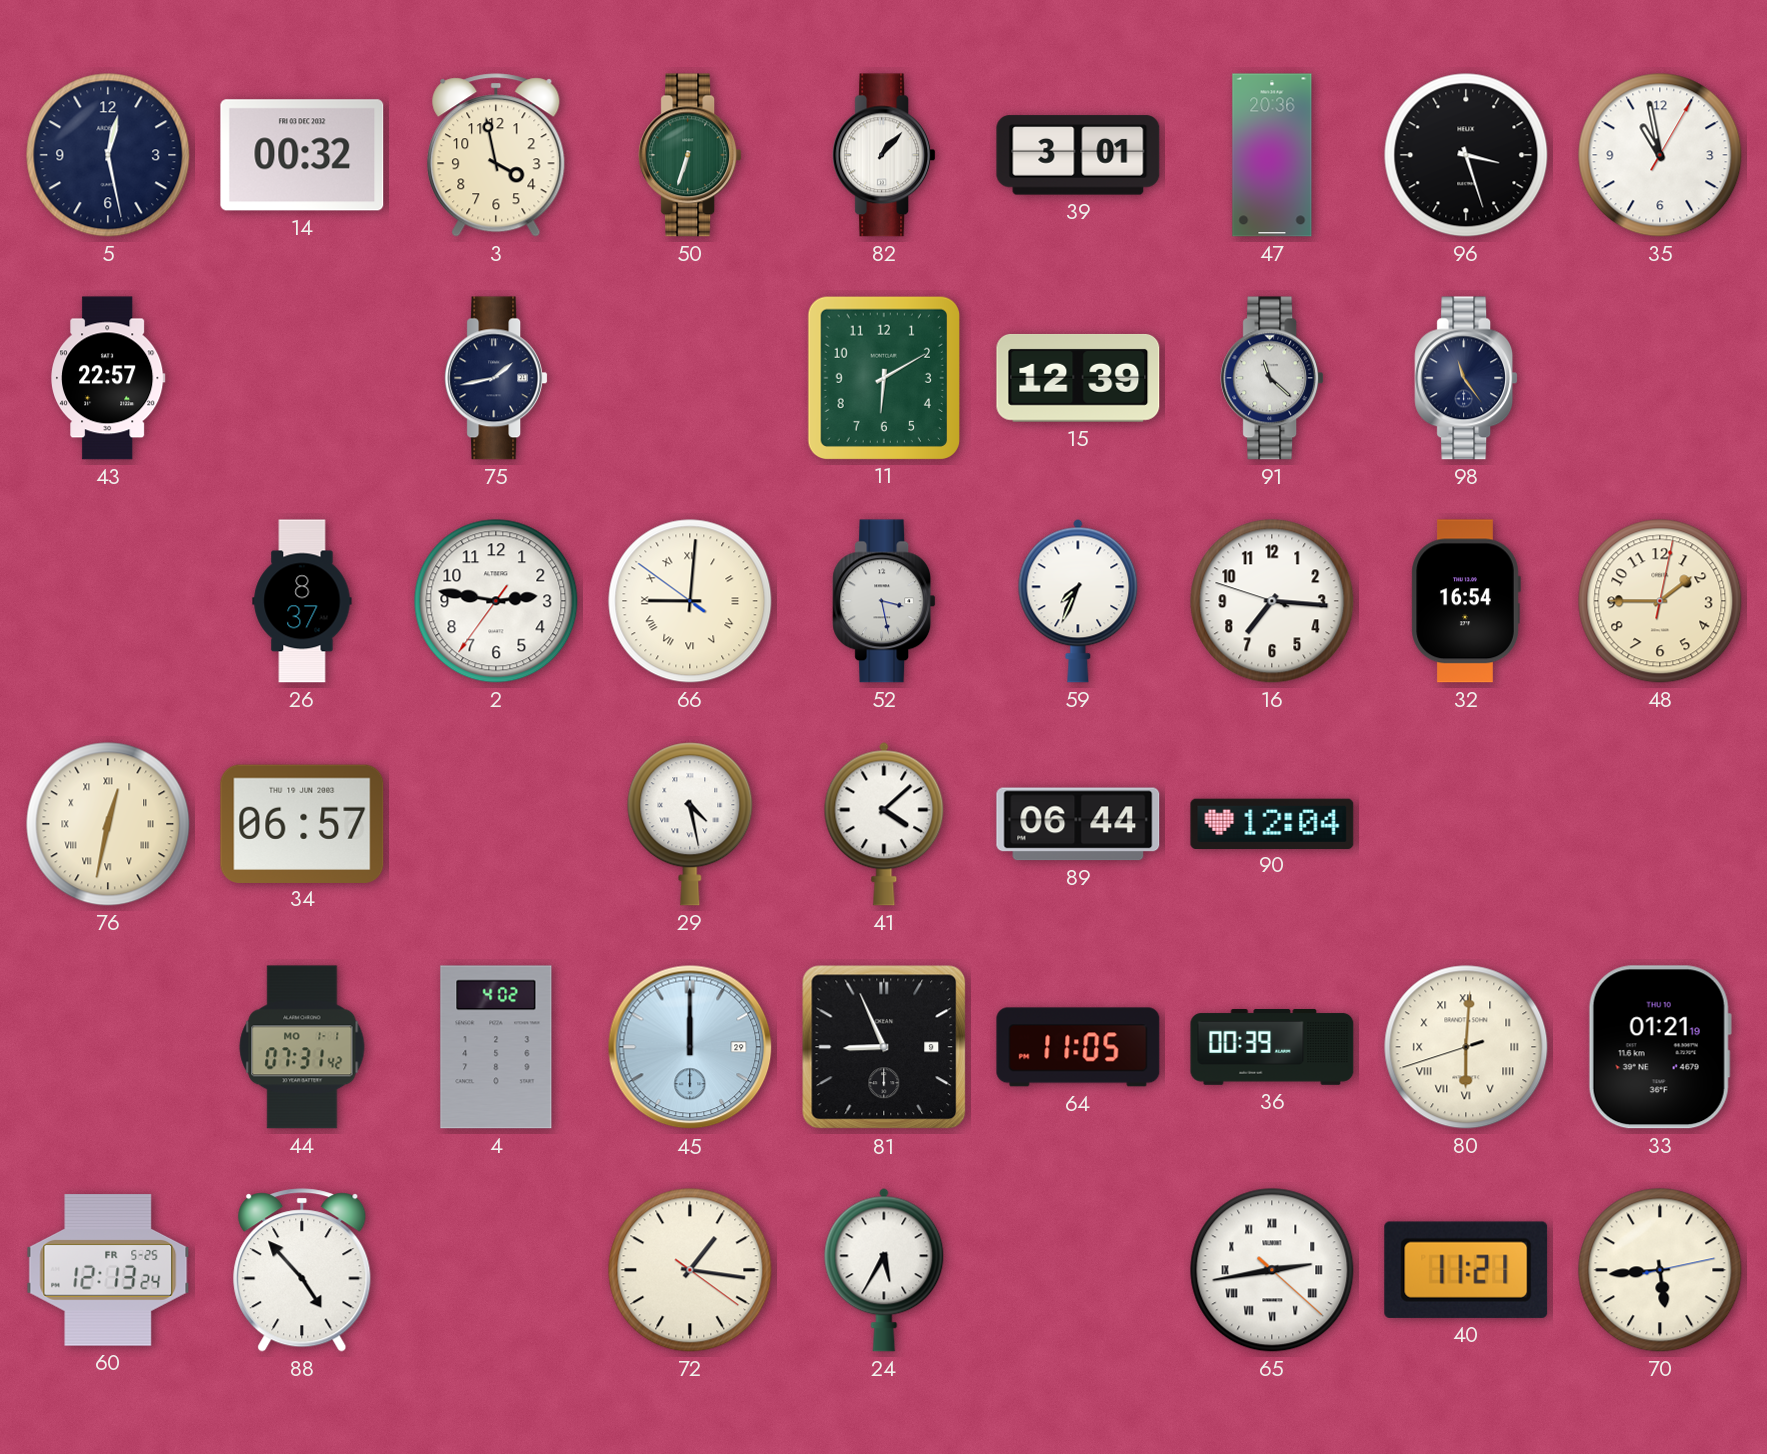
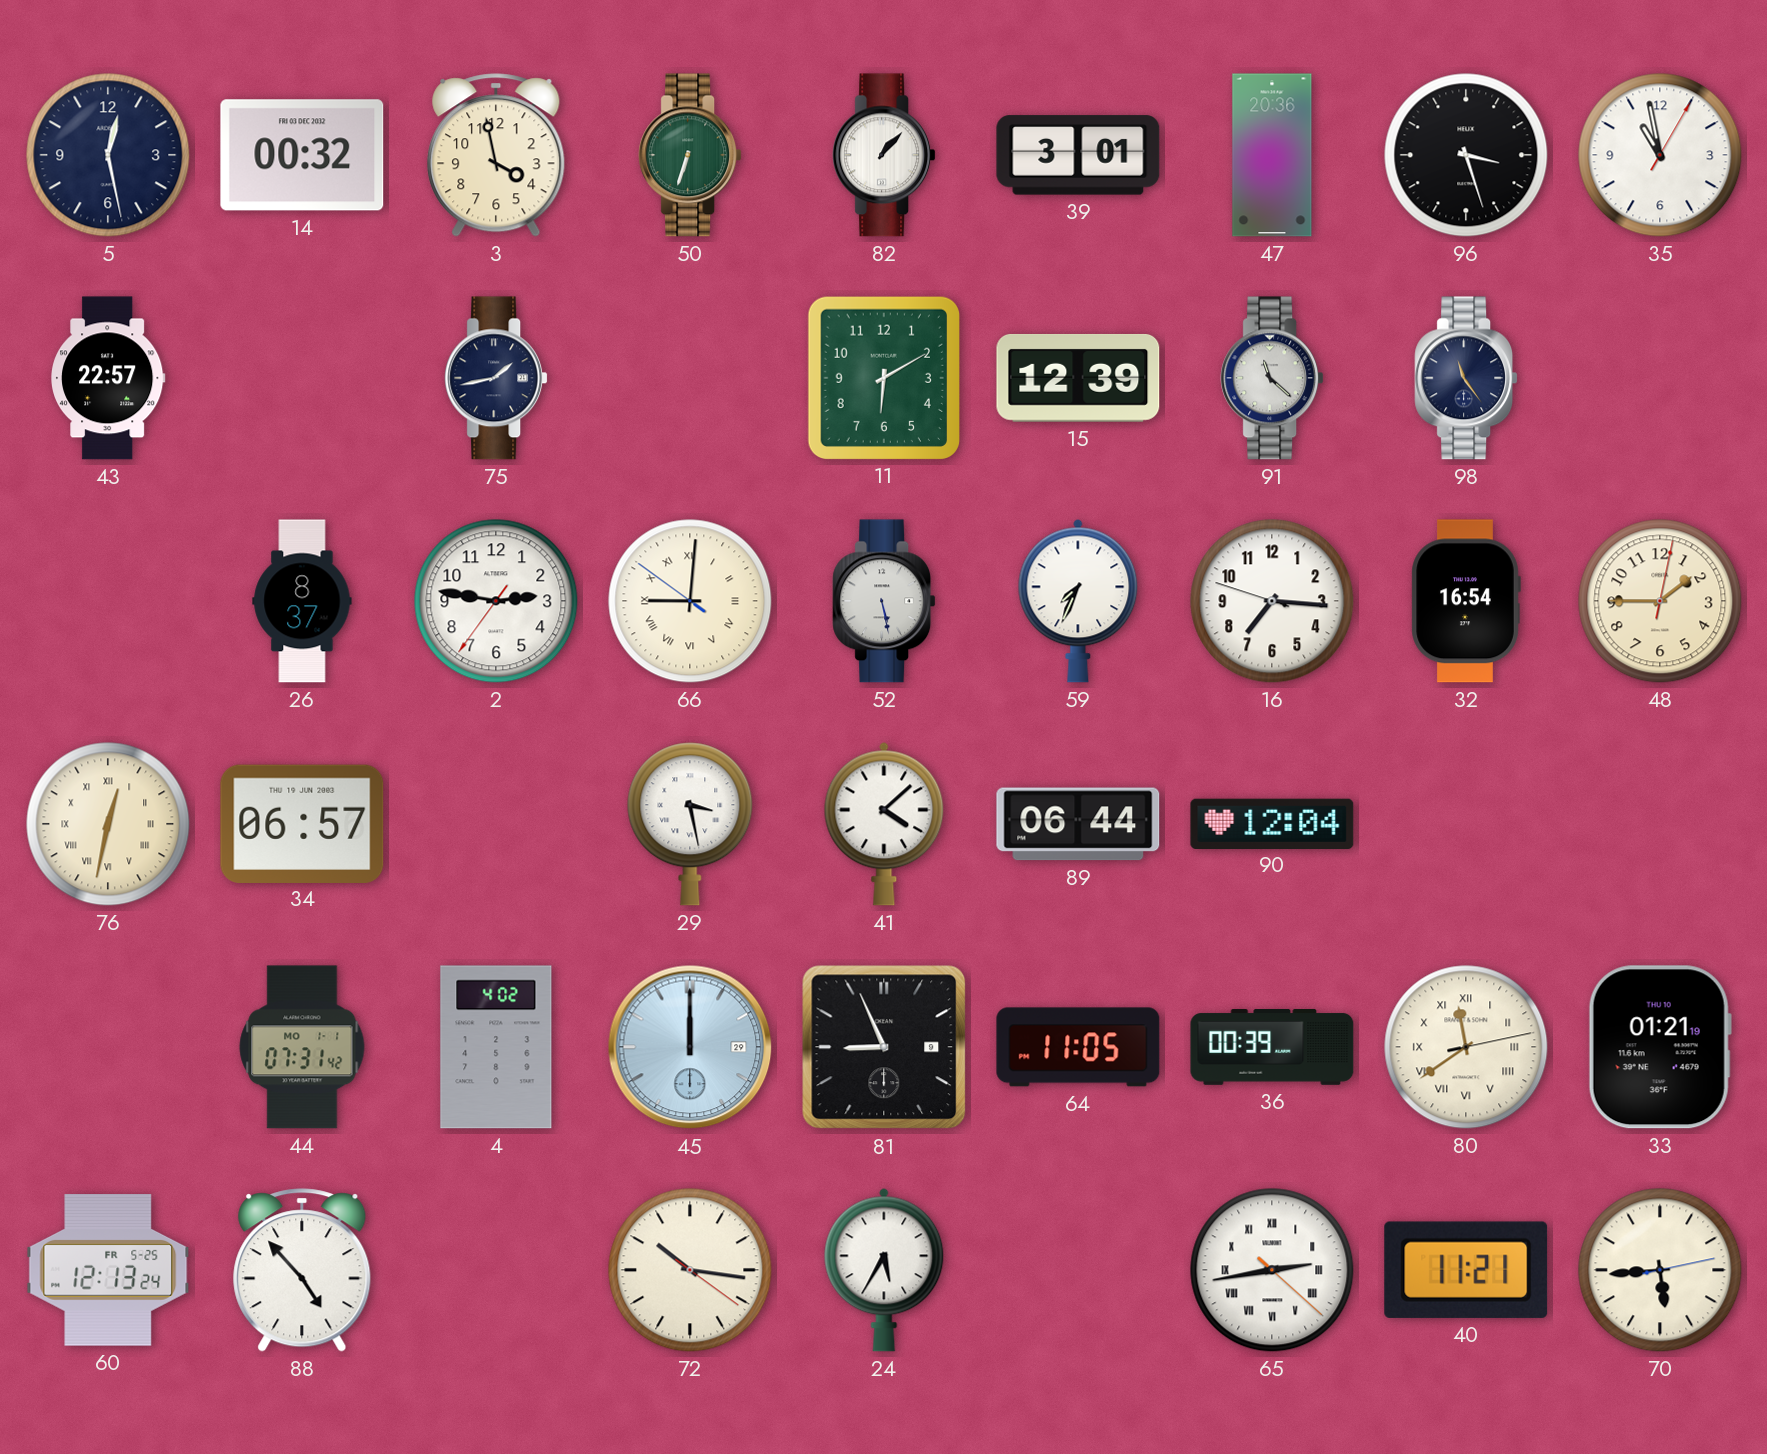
52: 3:28 -> 5:28
29: 4:28 -> 3:28
80: 6:00 -> 11:39
72: 1:16 -> 10:16
